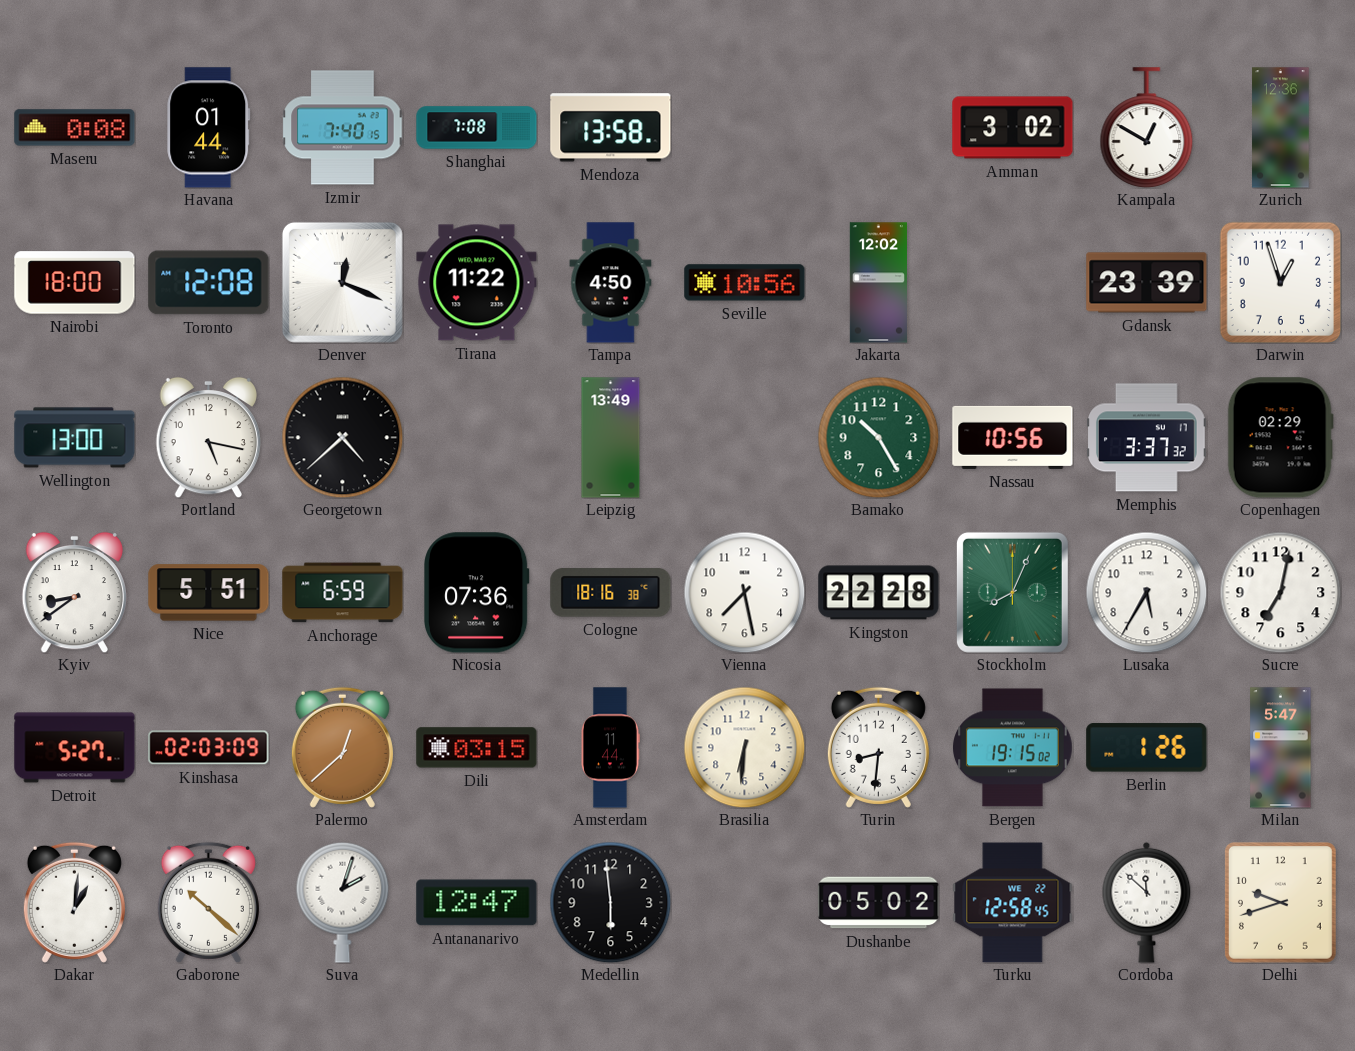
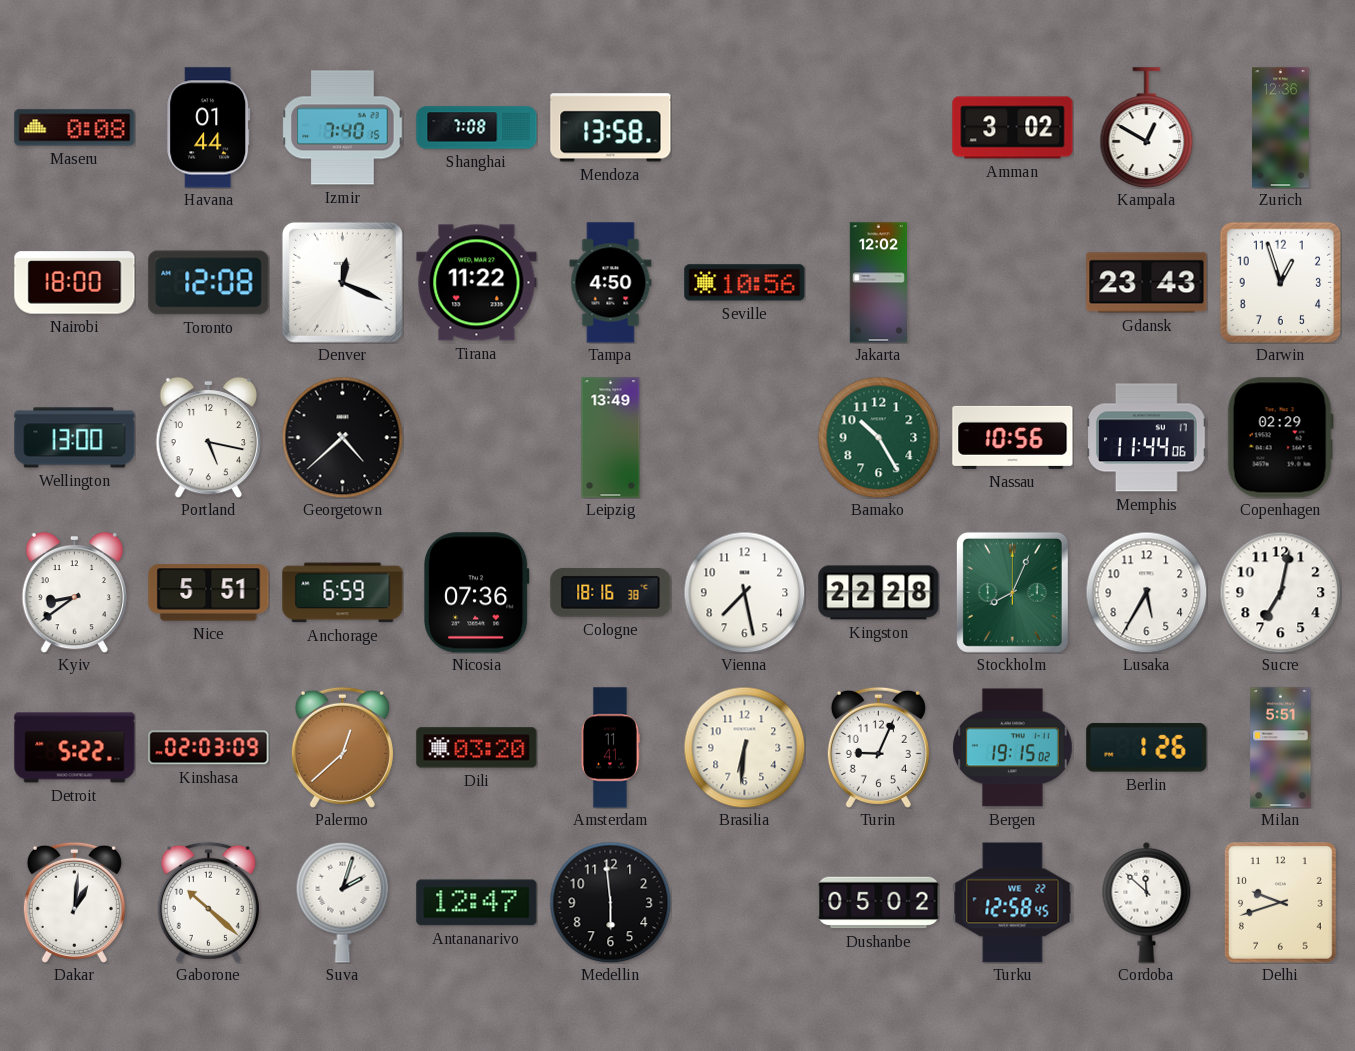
Gdansk: 23:39 -> 23:43
Memphis: 3:37 -> 11:44
Detroit: 5:27 -> 5:22
Dili: 03:15 -> 03:20
Amsterdam: 11:44 -> 11:41
Turin: 8:31 -> 9:04
Milan: 5:47 -> 5:51
